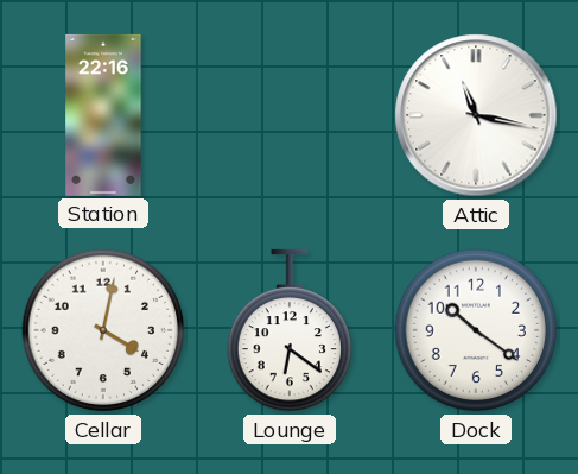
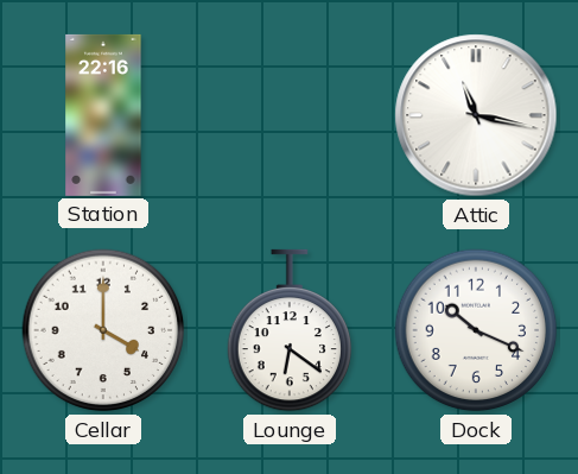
Cellar: 4:02 -> 4:00
Dock: 10:21 -> 10:19
